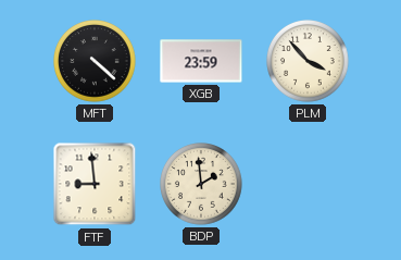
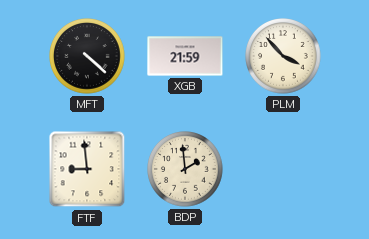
XGB: 23:59 -> 21:59
